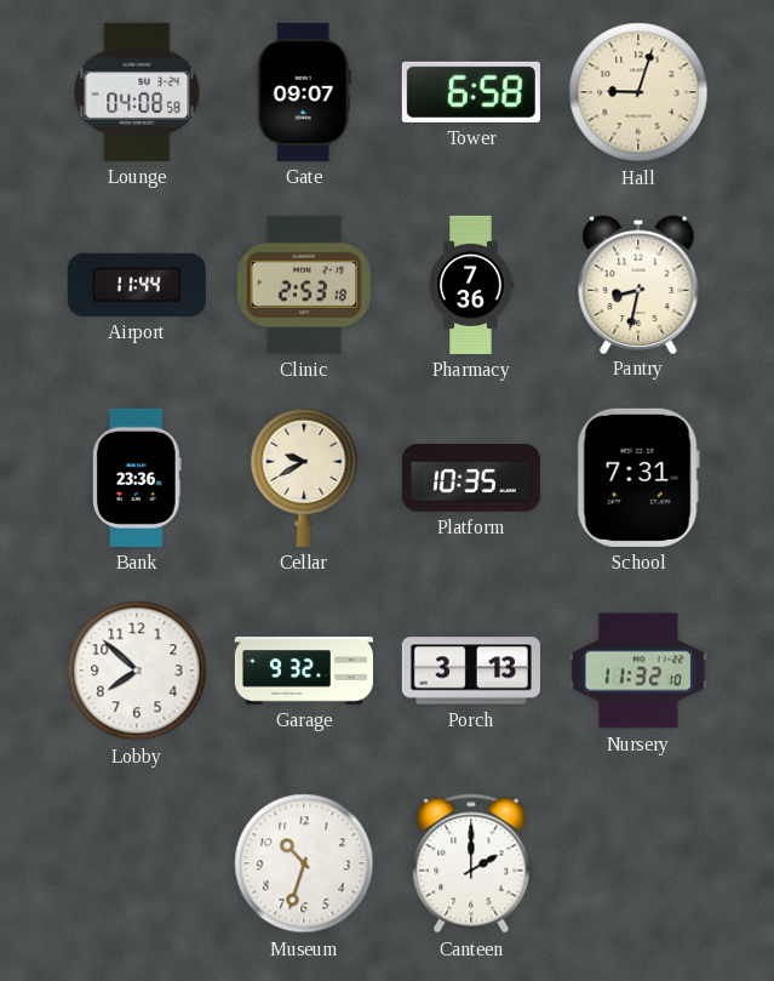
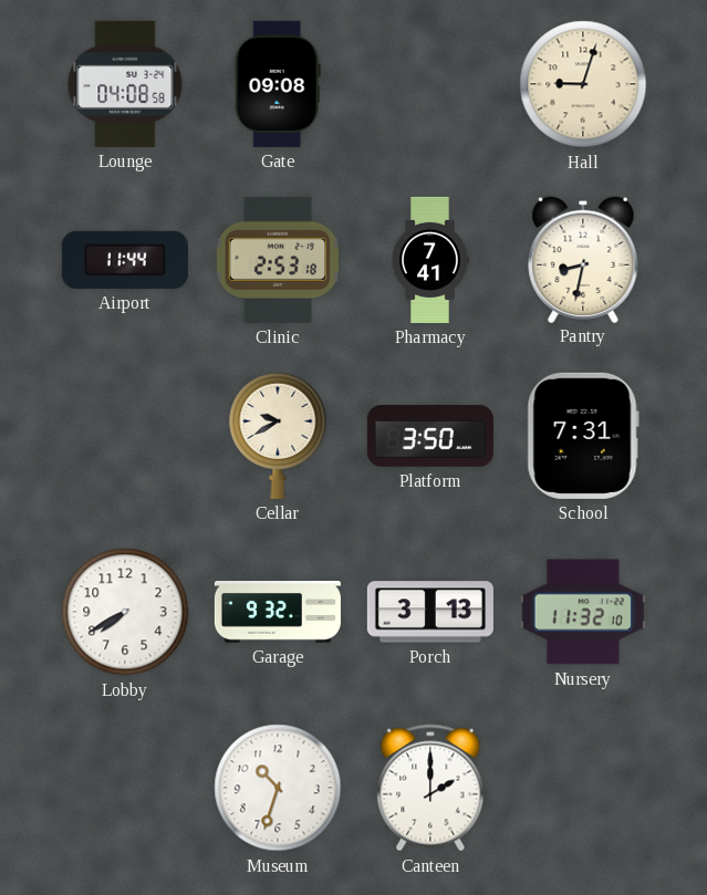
Gate: 09:07 -> 09:08
Tower: 6:58 -> none
Pharmacy: 7:36 -> 7:41
Bank: 23:36 -> none
Platform: 10:35 -> 3:50
Lobby: 7:52 -> 7:40
